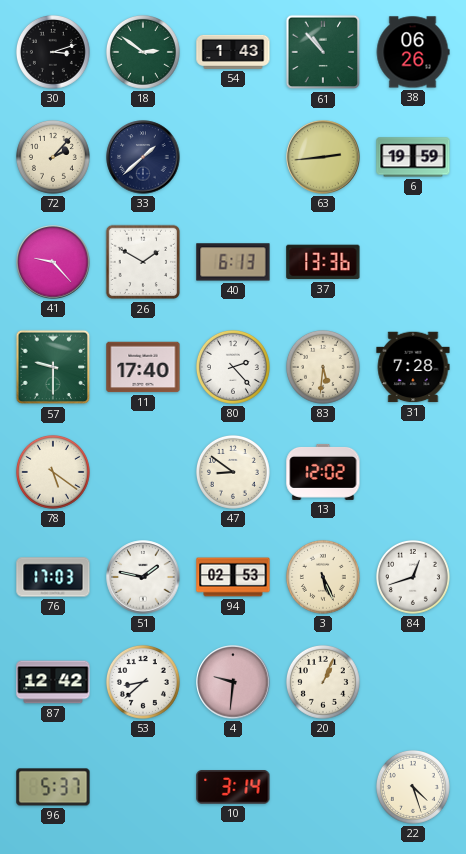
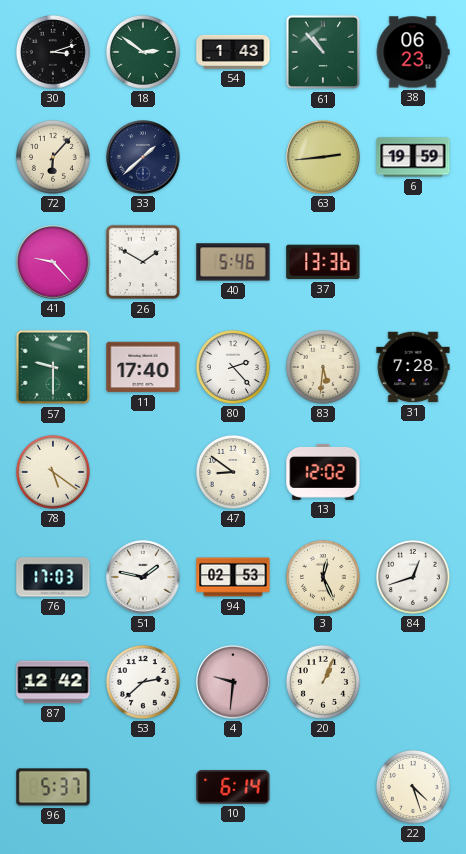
38: 06:26 -> 06:23
72: 2:07 -> 6:07
40: 6:13 -> 5:46
3: 5:26 -> 12:26
53: 8:38 -> 2:38
10: 3:14 -> 6:14
